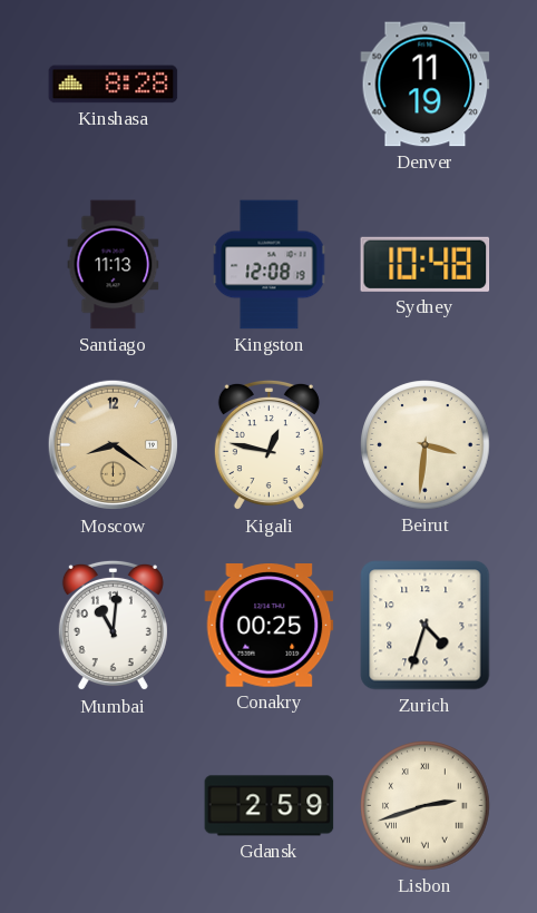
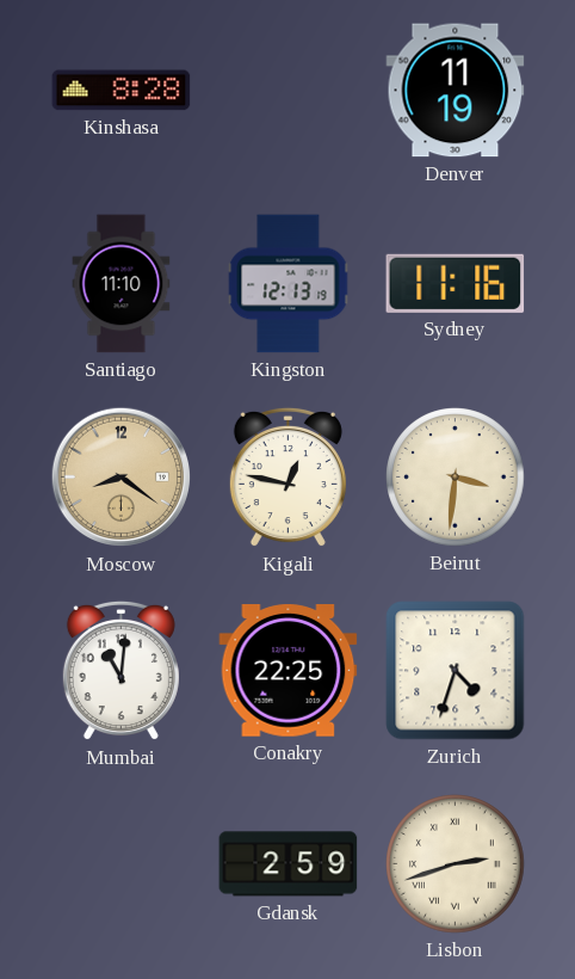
Santiago: 11:13 -> 11:10
Kingston: 12:08 -> 12:13
Sydney: 10:48 -> 11:16
Conakry: 00:25 -> 22:25
